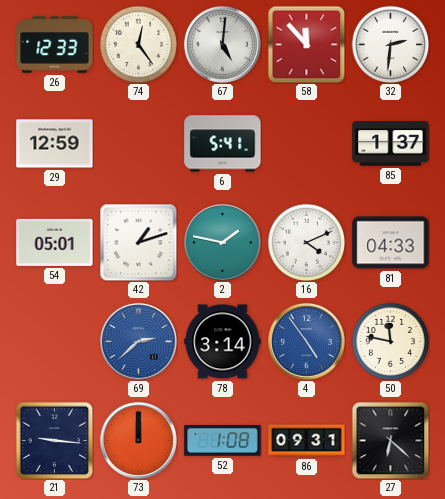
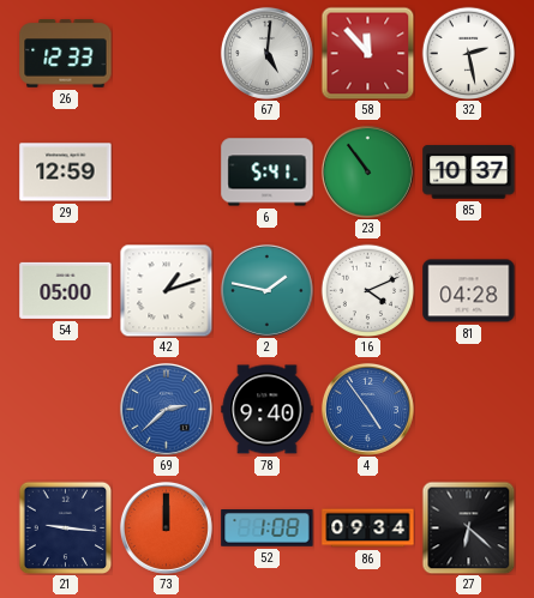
74: 12:24 -> none
32: 2:31 -> 2:28
23: none -> 10:54
85: 1:37 -> 10:37
54: 05:01 -> 05:00
81: 04:33 -> 04:28
78: 3:14 -> 9:40
50: 11:47 -> none
86: 09:31 -> 09:34
